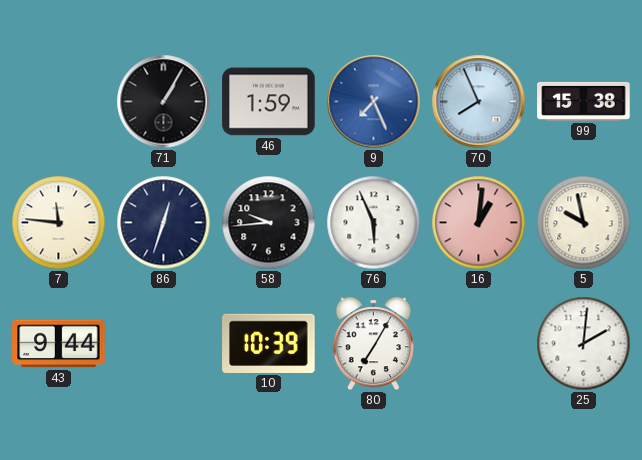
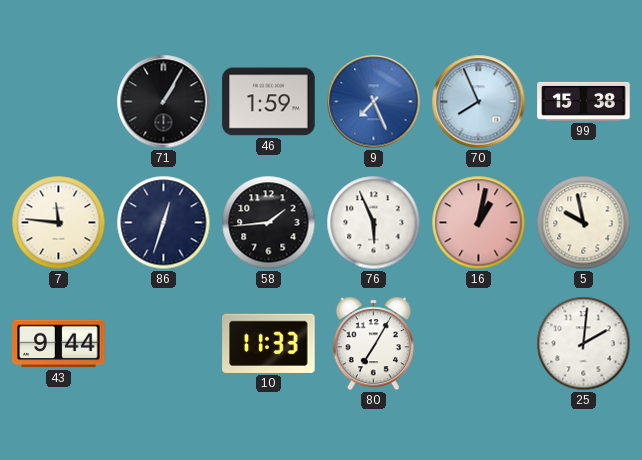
58: 9:44 -> 1:44
16: 1:01 -> 1:02
10: 10:39 -> 11:33
